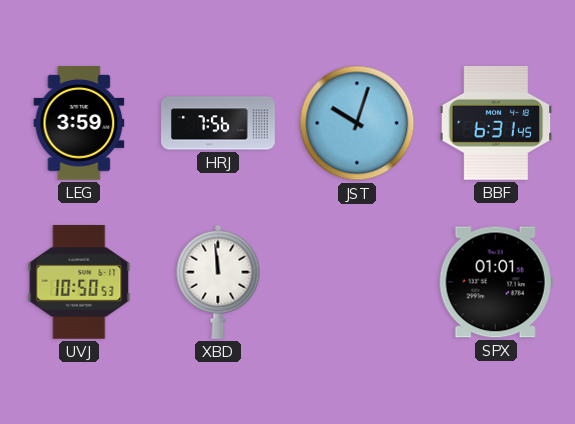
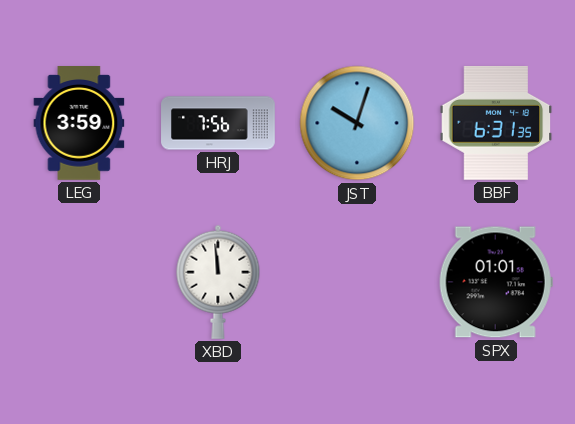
BBF: 6:31:45 -> 6:31:35
UVJ: 10:50 -> none
